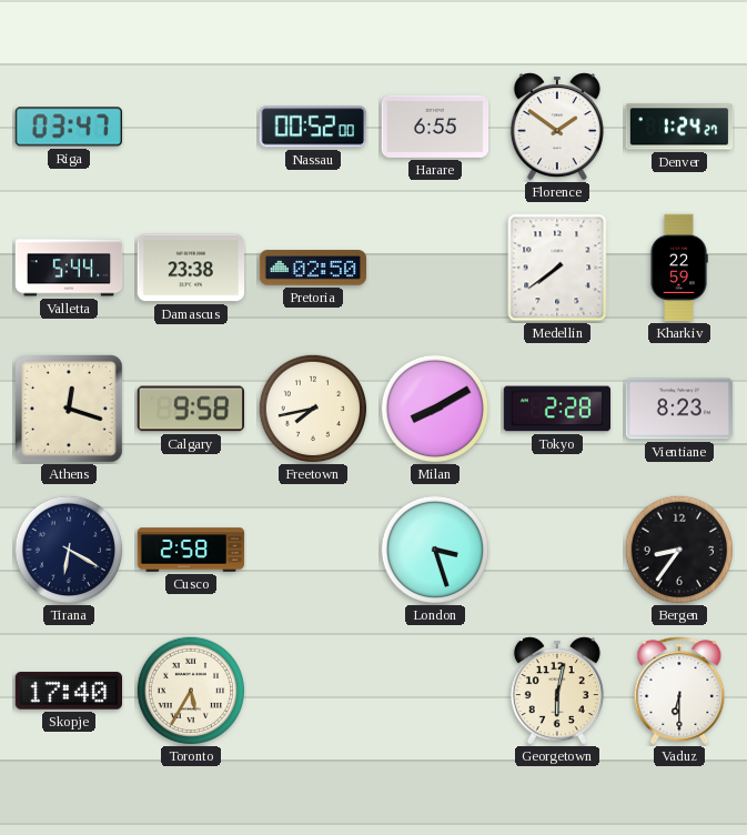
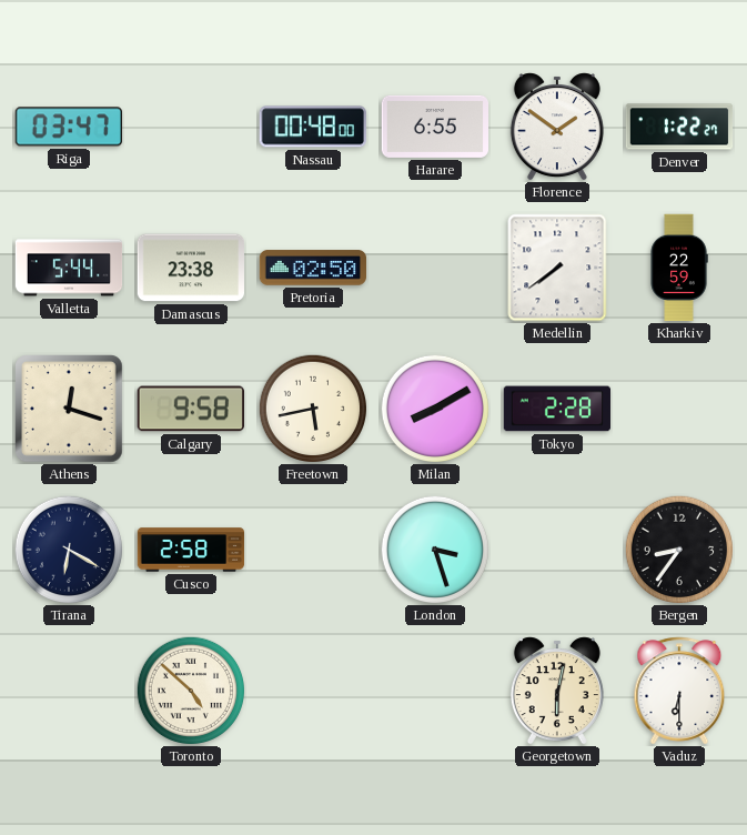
Nassau: 00:52 -> 00:48
Denver: 1:24 -> 1:22
Freetown: 7:43 -> 5:43
Vientiane: 8:23 -> none
Skopje: 17:40 -> none
Toronto: 5:35 -> 4:52
